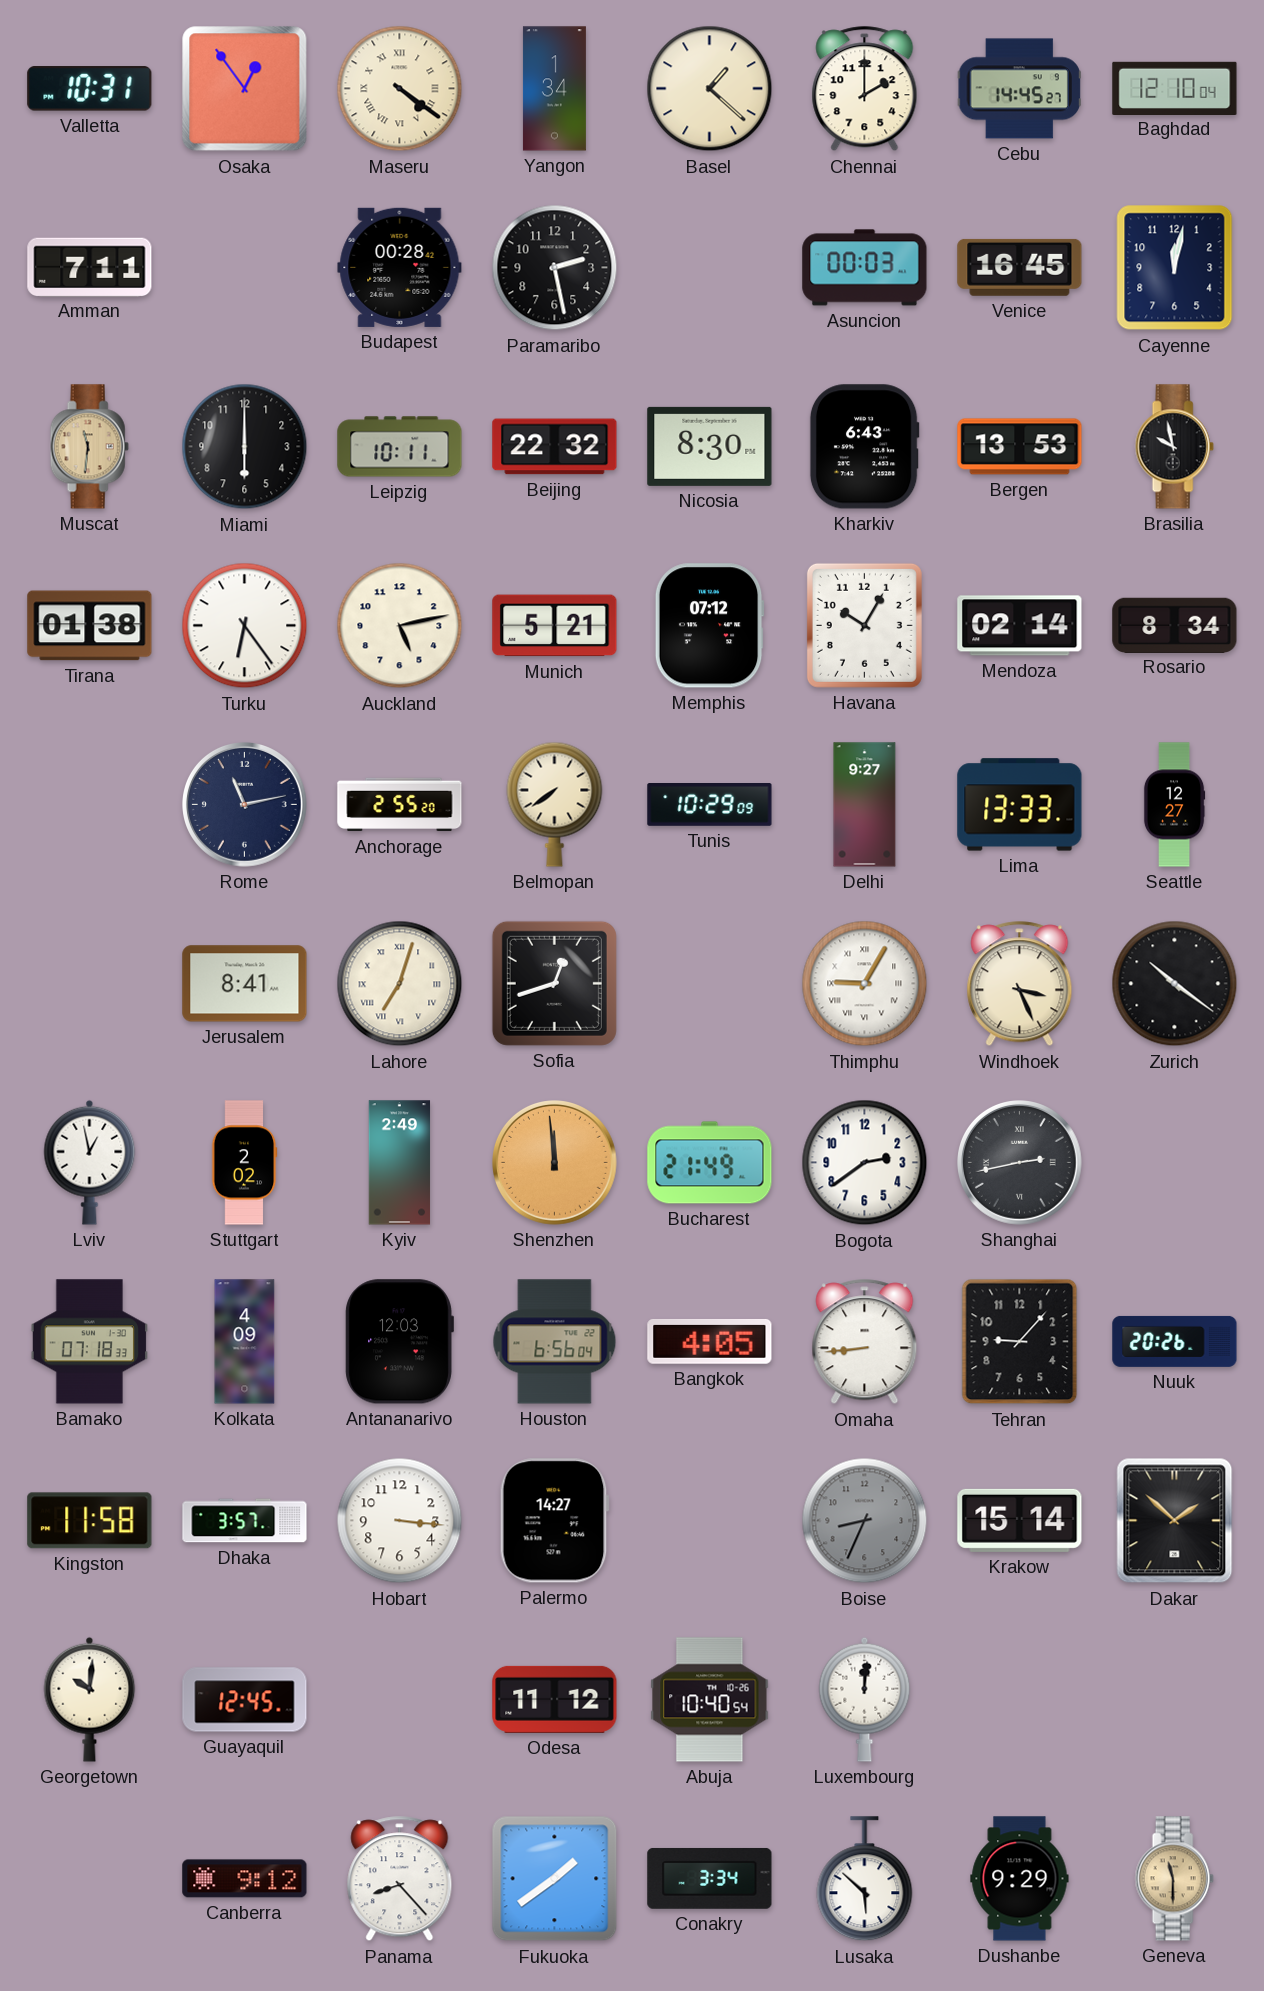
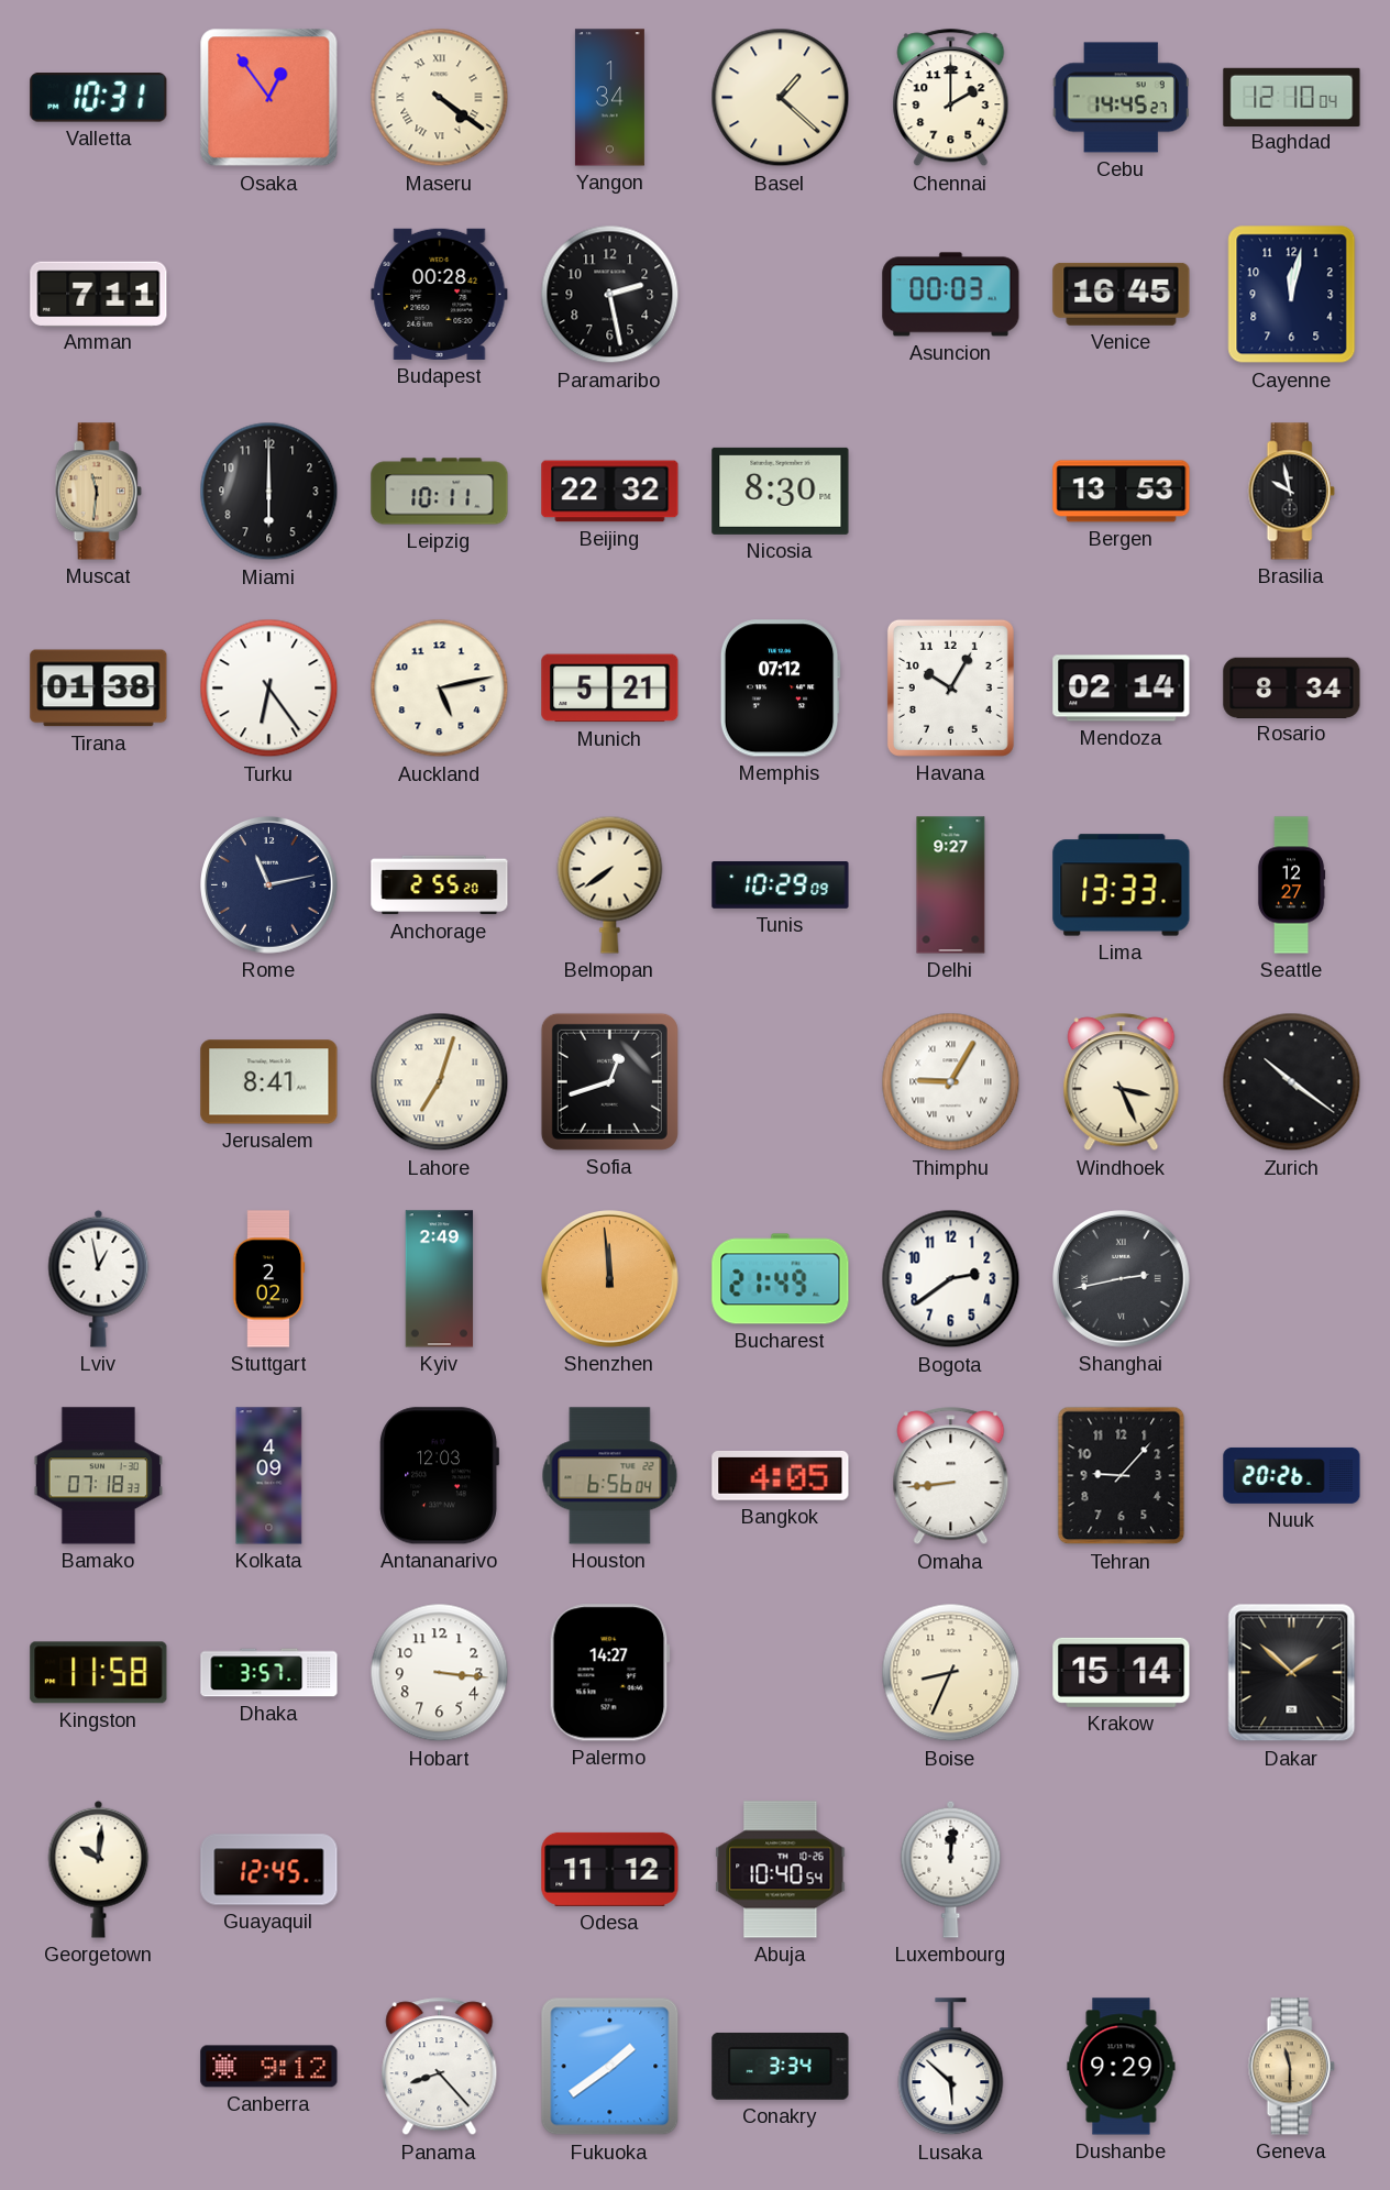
Kharkiv: 6:43 -> none
Boise dial: grey -> cream
